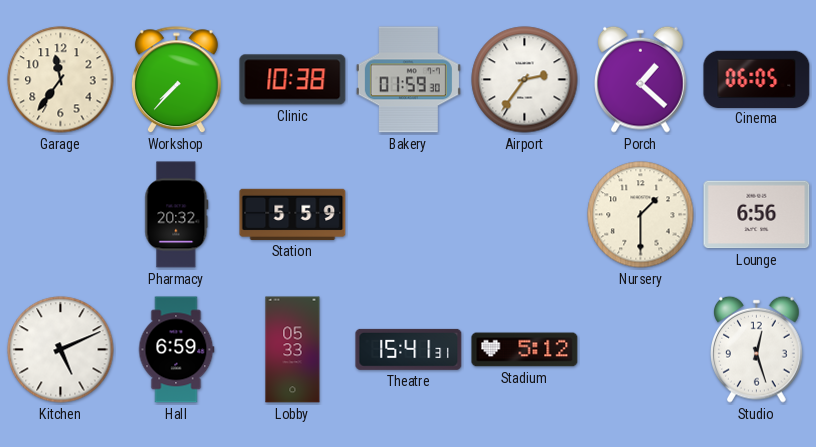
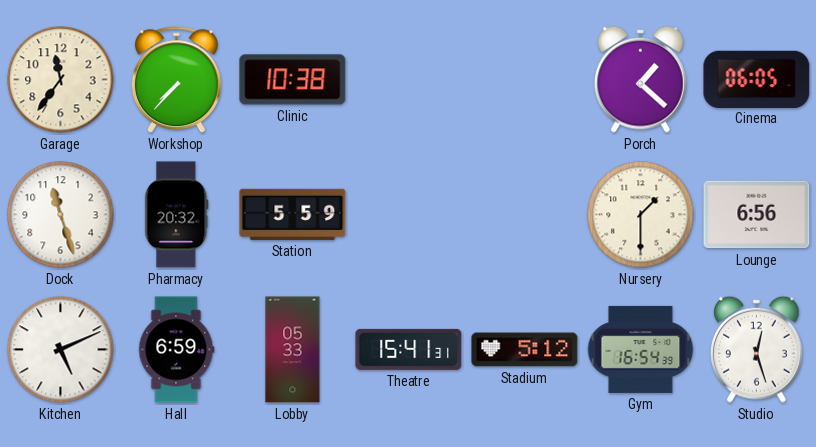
Bakery: 01:59 -> none
Airport: 2:36 -> none
Dock: none -> 11:27
Gym: none -> 16:54
